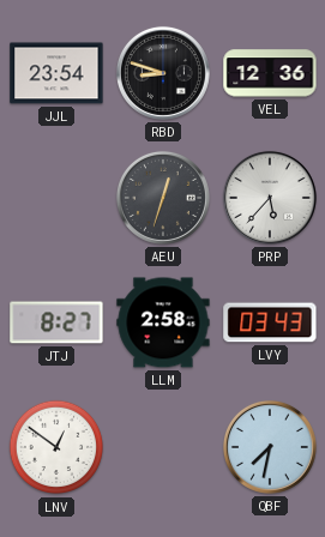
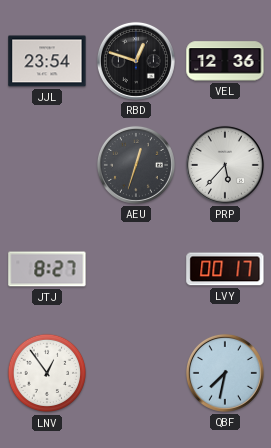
RBD: 8:48 -> 12:48
LLM: 2:58 -> none
LVY: 03:43 -> 00:17
LNV: 12:51 -> 12:54
